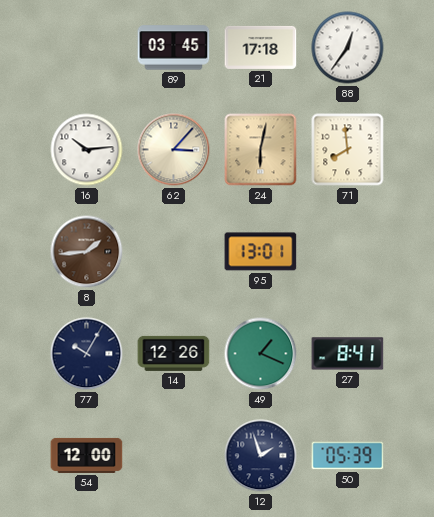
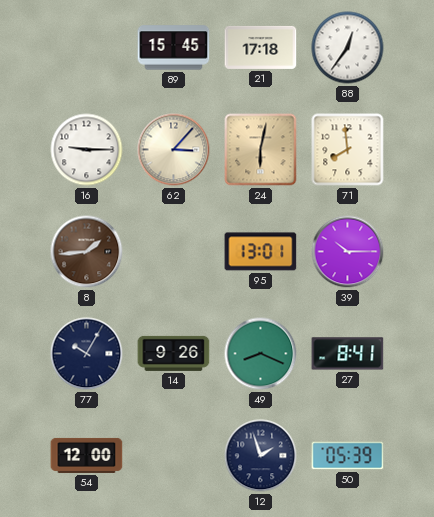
89: 03:45 -> 15:45
16: 10:14 -> 9:15
39: none -> 10:15
14: 12:26 -> 9:26
49: 1:19 -> 8:19
